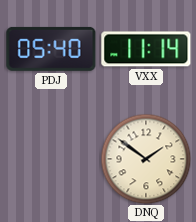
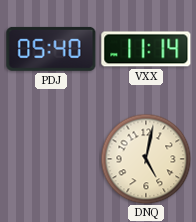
DNQ: 1:51 -> 5:02
